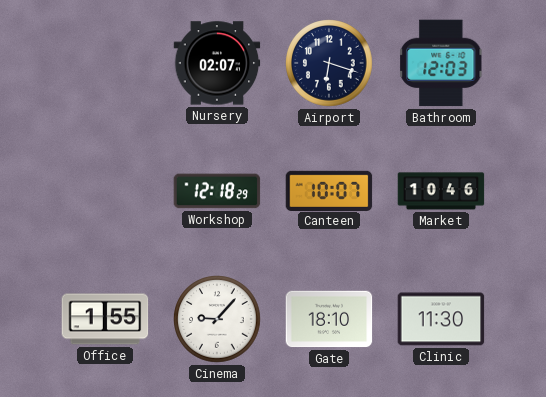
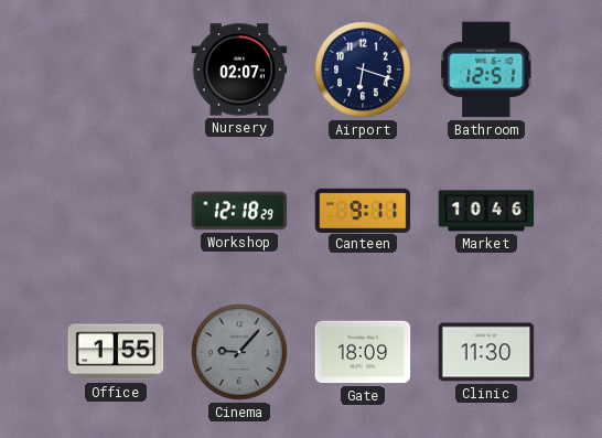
Bathroom: 12:03 -> 12:51
Canteen: 10:07 -> 9:11
Cinema dial: white -> grey
Gate: 18:10 -> 18:09
